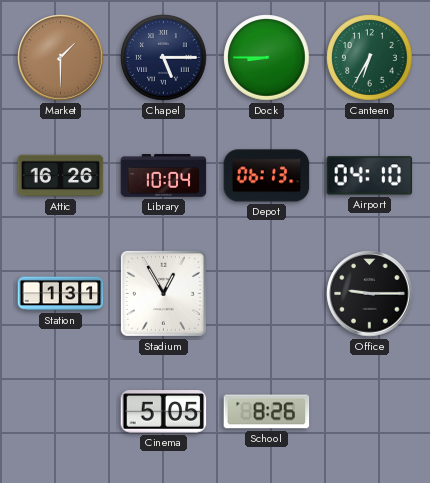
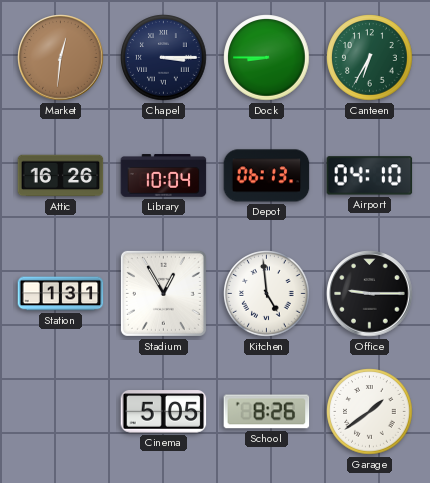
Market: 1:30 -> 12:31
Chapel: 5:15 -> 3:15
Kitchen: none -> 4:59
Garage: none -> 1:39
